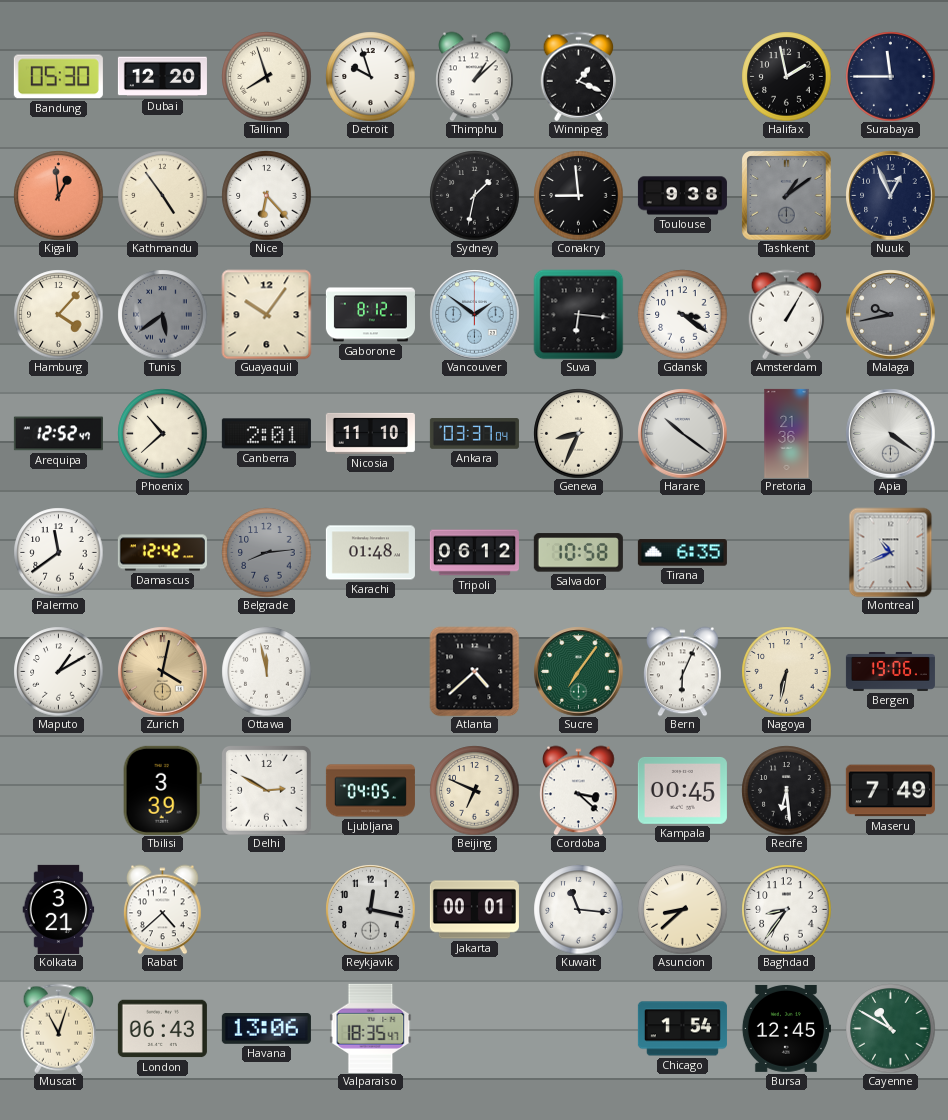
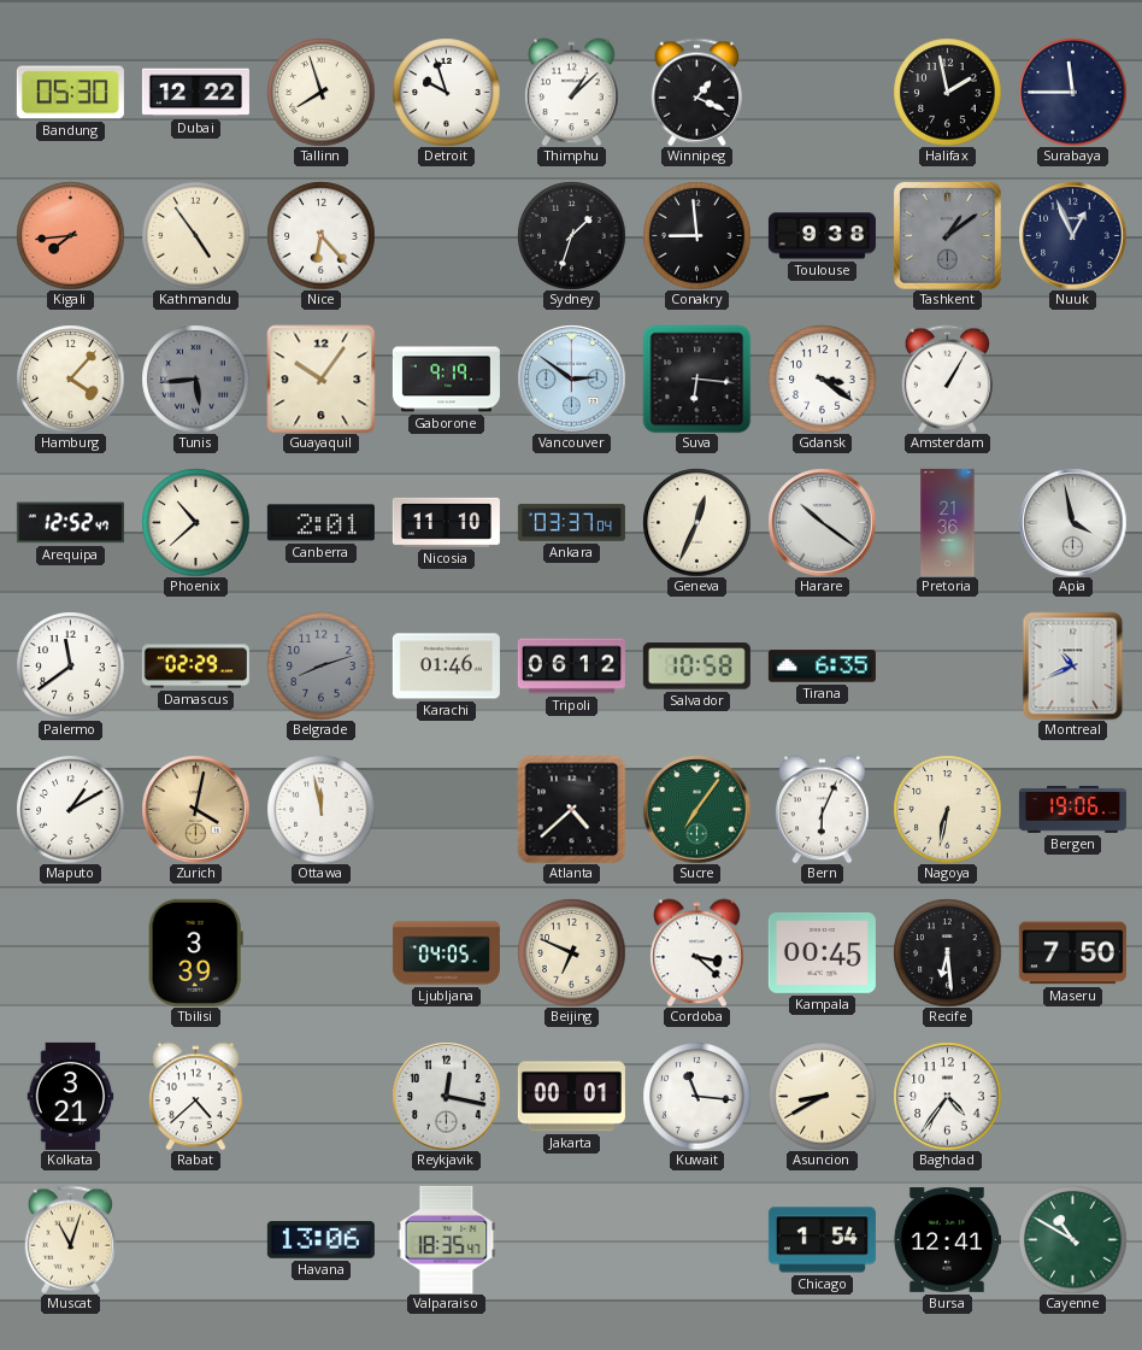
Dubai: 12:20 -> 12:22
Kigali: 12:59 -> 7:44
Sydney: 1:32 -> 1:33
Tunis: 5:39 -> 5:44
Gaborone: 8:12 -> 9:19
Vancouver: 1:51 -> 2:51
Malaga: 9:43 -> none
Geneva: 8:34 -> 12:34
Apia: 4:21 -> 3:58
Damascus: 12:42 -> 02:29
Belgrade: 8:14 -> 8:12
Karachi: 01:48 -> 01:46
Delhi: 2:50 -> none
Maseru: 7:49 -> 7:50
Asuncion: 8:38 -> 8:40
Baghdad: 8:36 -> 4:36
London: 06:43 -> none
Bursa: 12:45 -> 12:41
